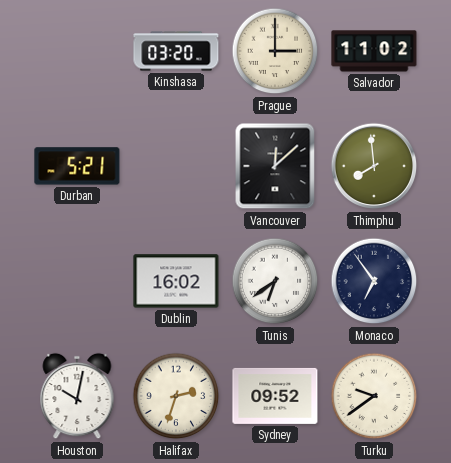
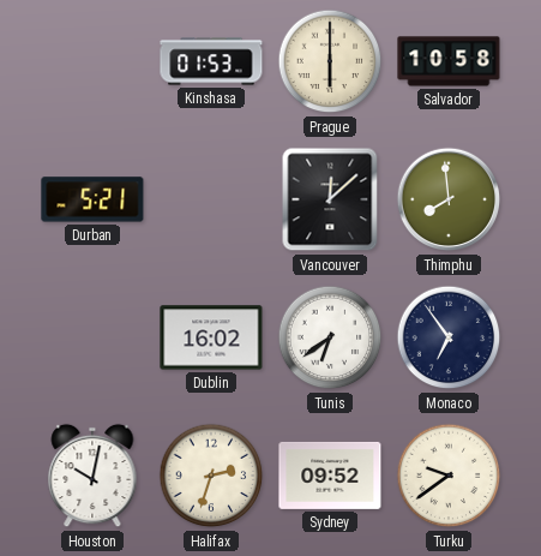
Kinshasa: 03:20 -> 01:53
Prague: 3:00 -> 6:00
Salvador: 11:02 -> 10:58
